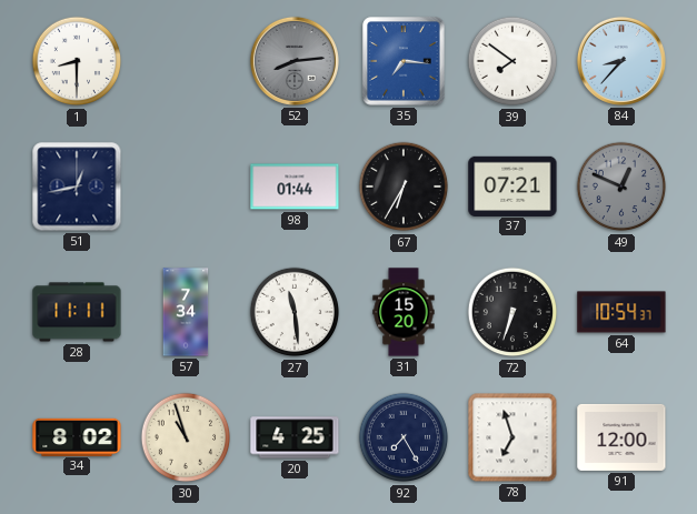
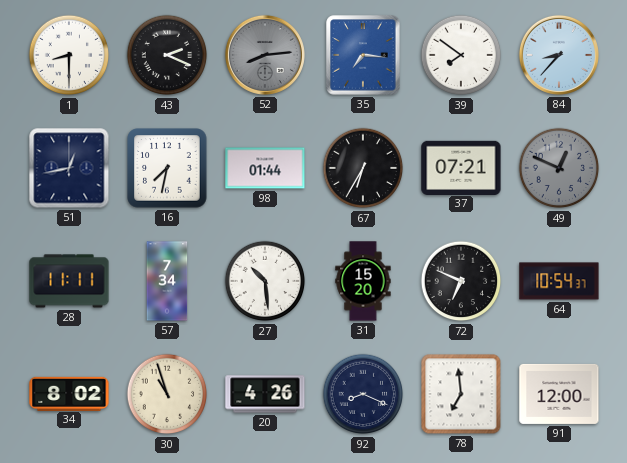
43: none -> 2:19
16: none -> 7:32
27: 11:29 -> 10:29
72: 6:33 -> 6:49
20: 4:25 -> 4:26
92: 7:25 -> 8:19
78: 6:57 -> 6:59
